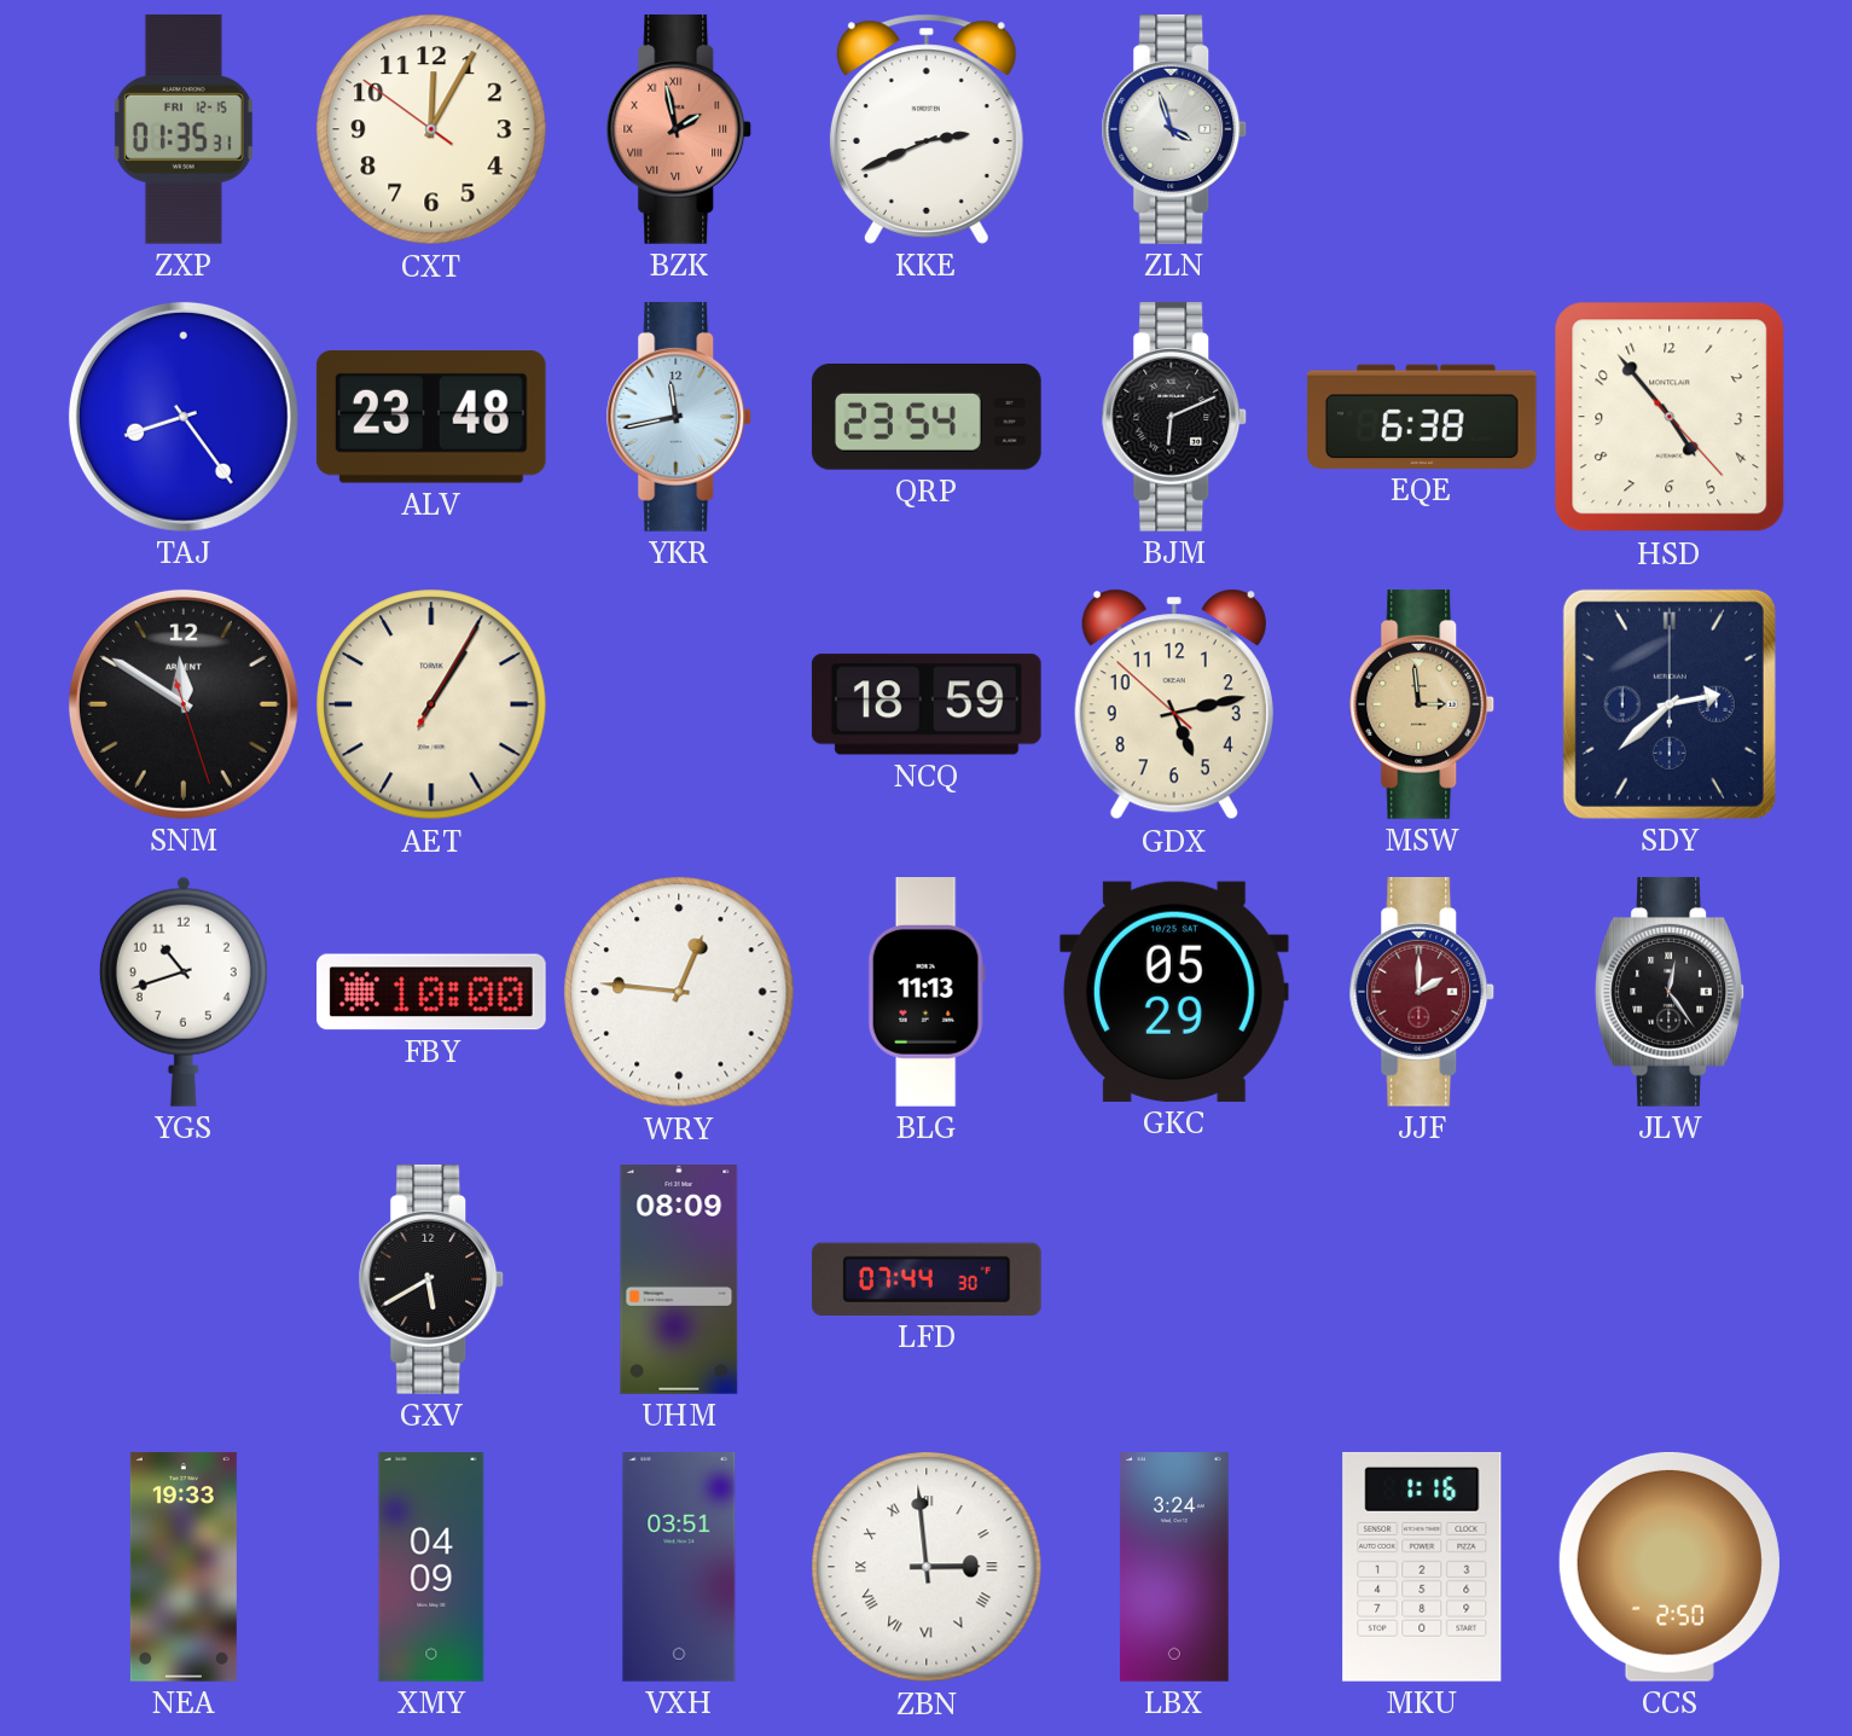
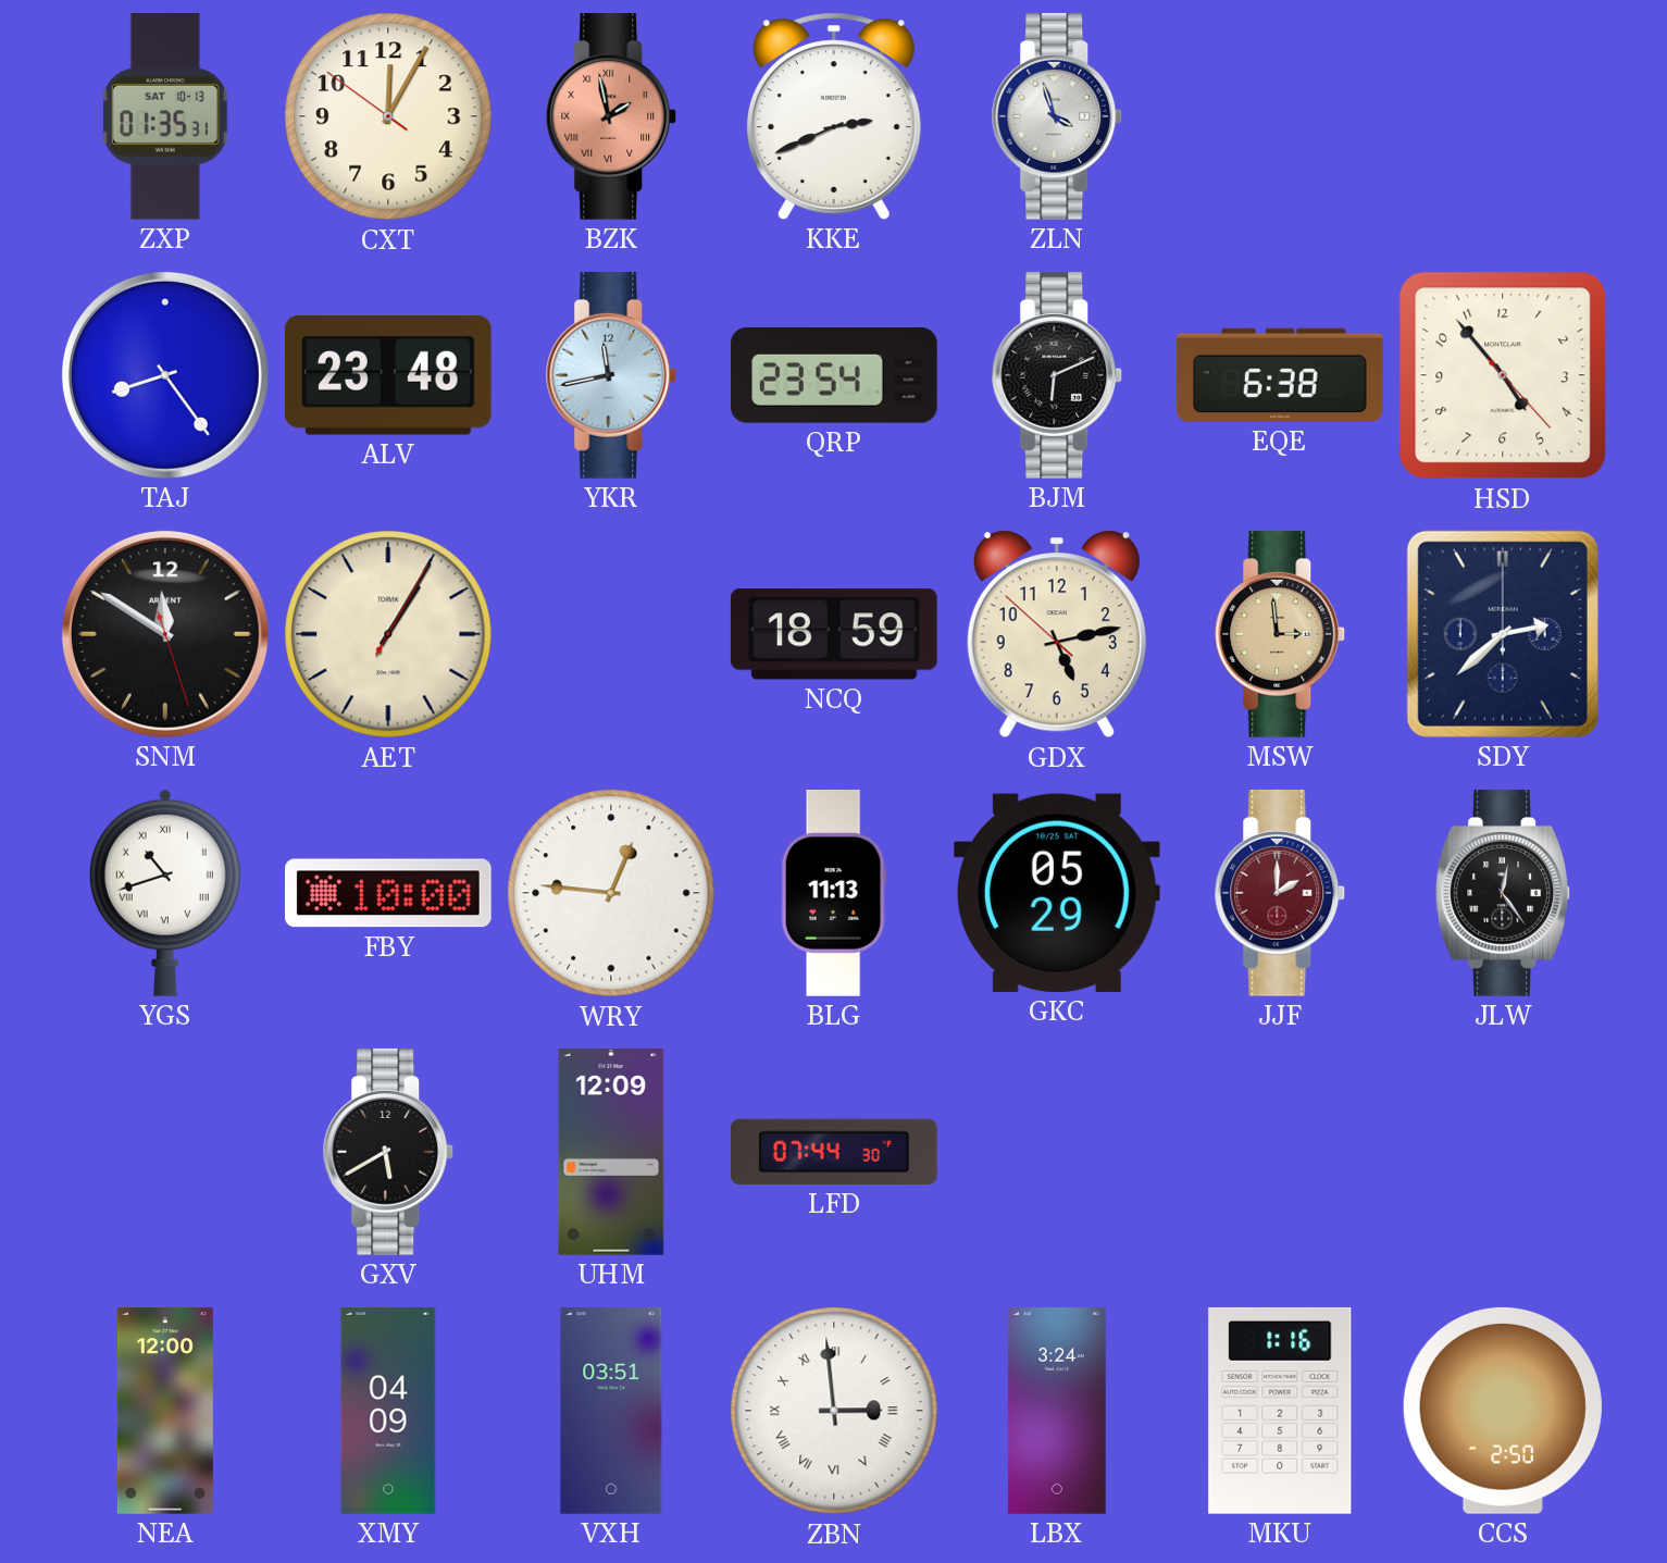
ZXP date: FRI 12-15 -> SAT 10-13
YGS numerals: Arabic -> Roman
UHM: 08:09 -> 12:09
NEA: 19:33 -> 12:00
